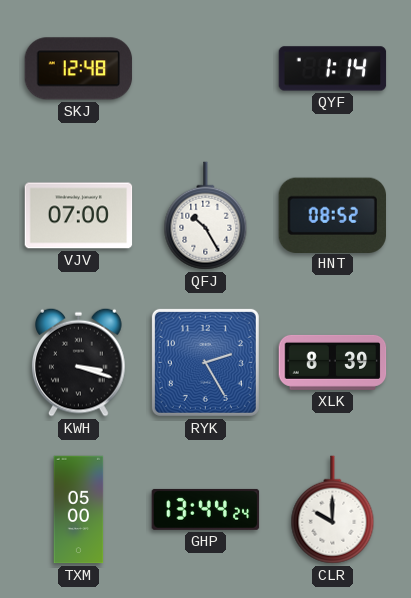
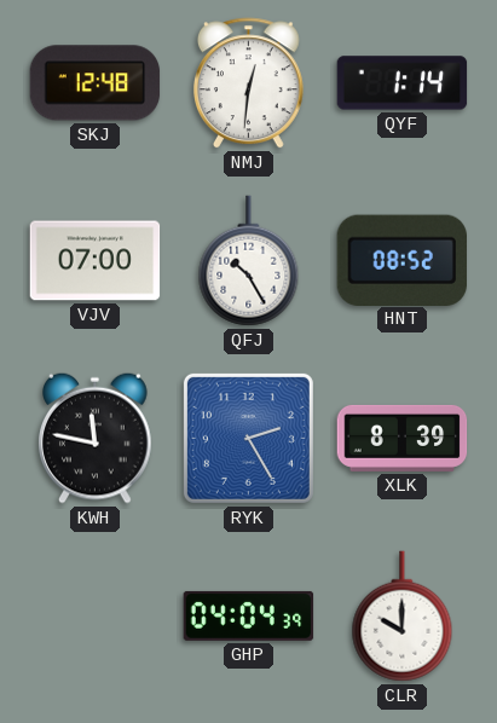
NMJ: none -> 12:31
KWH: 3:18 -> 11:47
TXM: 05:00 -> none
GHP: 13:44 -> 04:04
